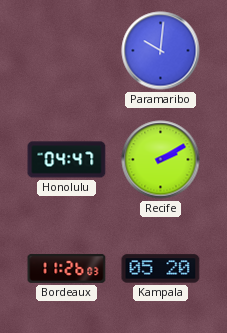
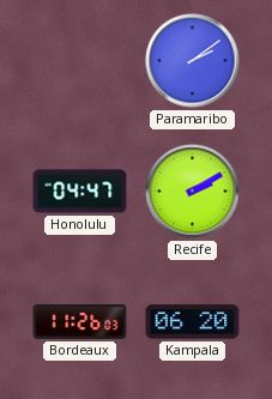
Paramaribo: 10:01 -> 2:09
Kampala: 05:20 -> 06:20
